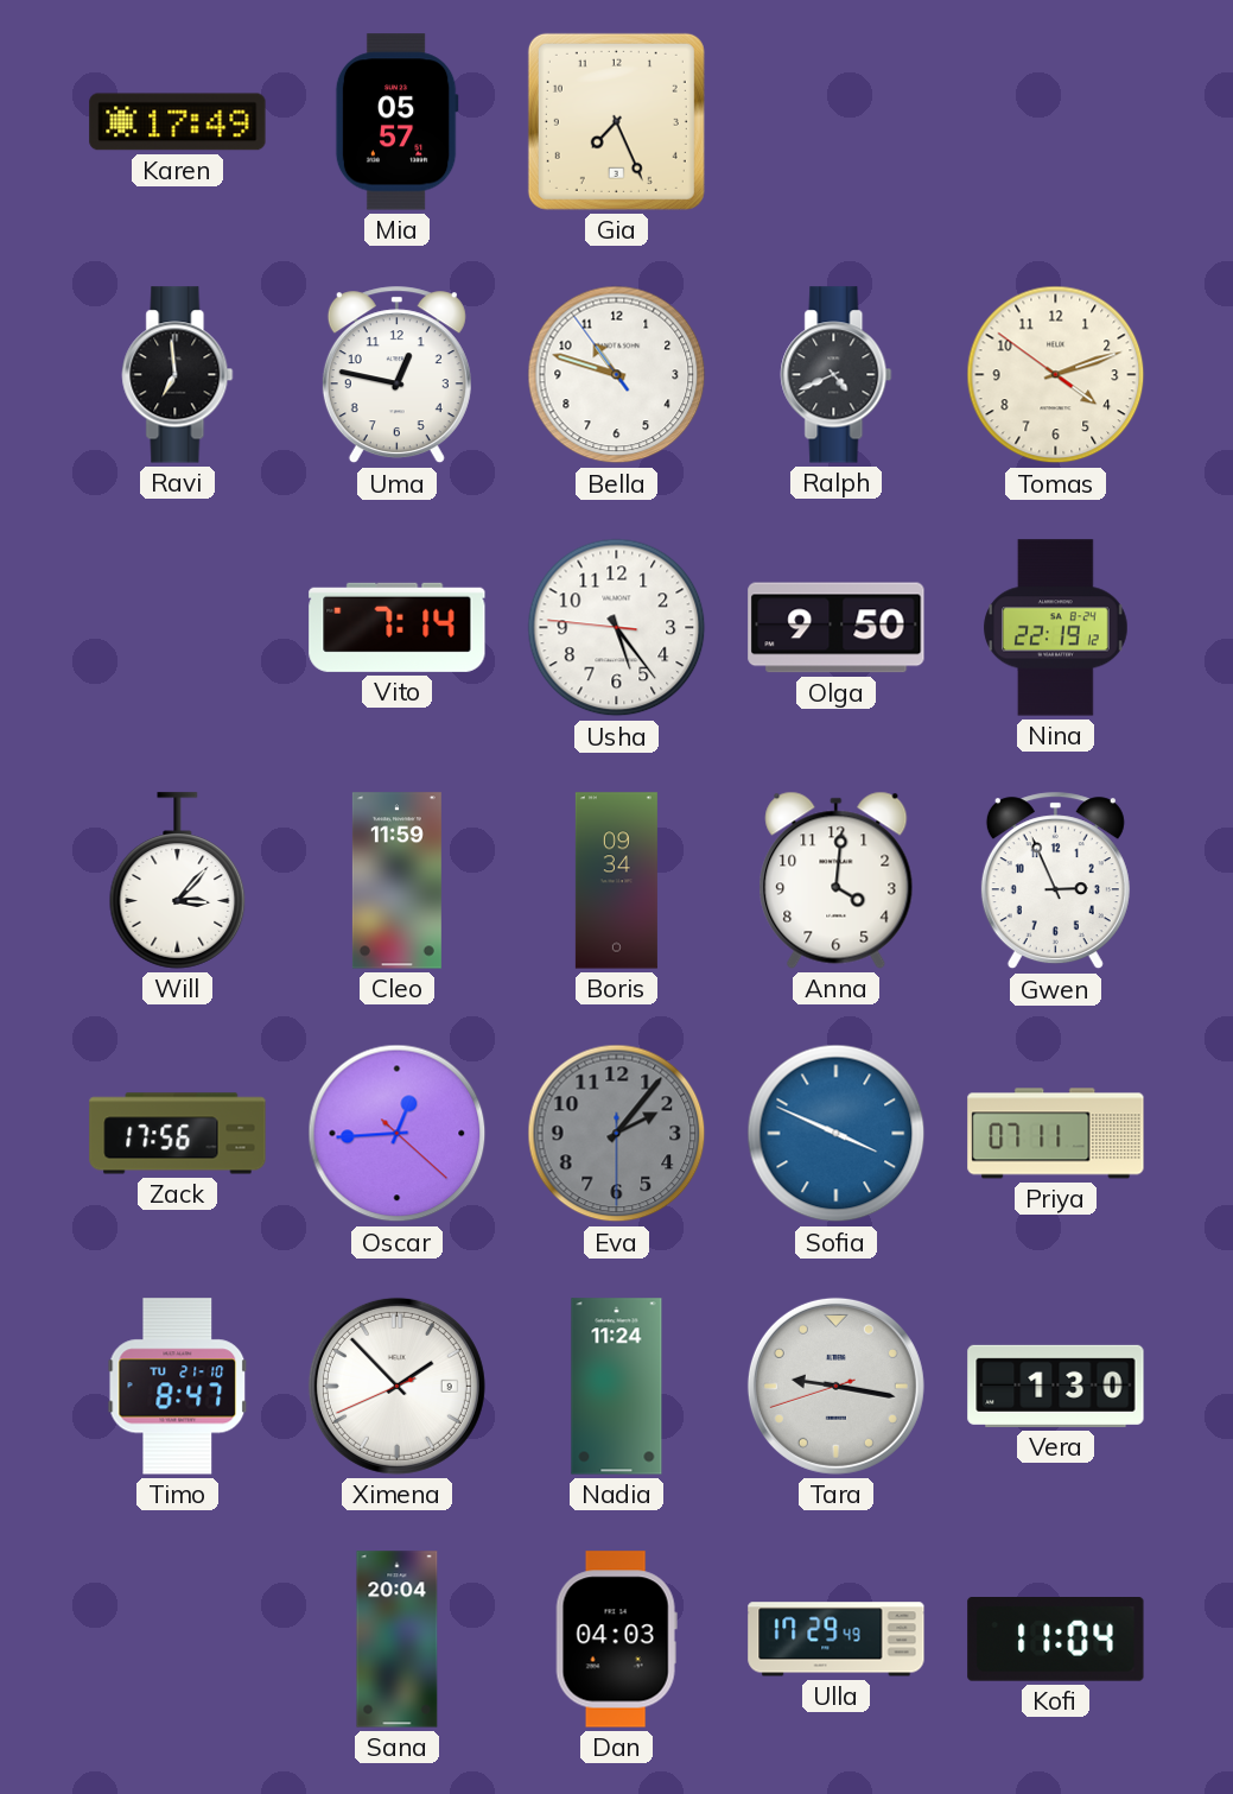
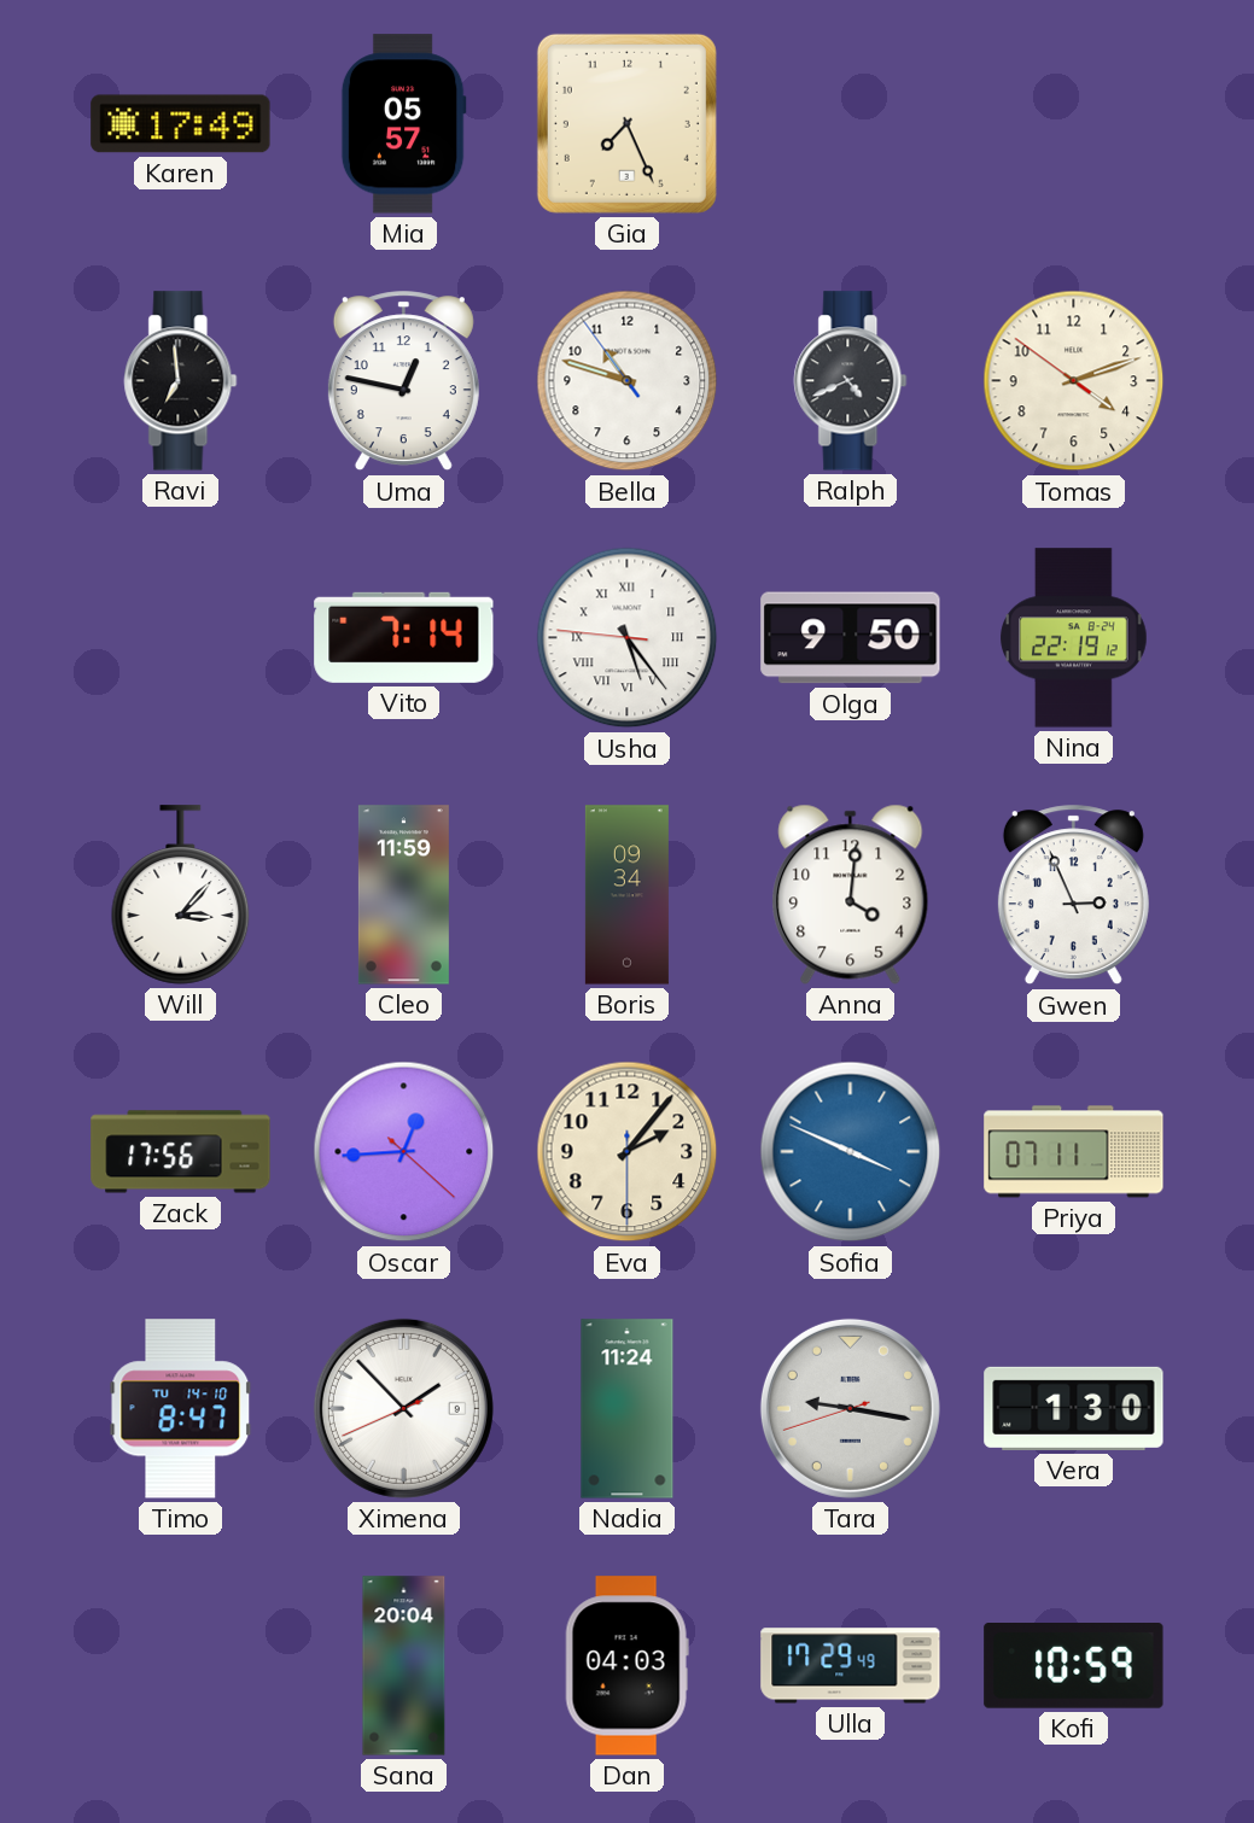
Usha numerals: Arabic -> Roman
Eva dial: grey -> cream
Timo date: TU 21-10 -> TU 14-10
Kofi: 11:04 -> 10:59
